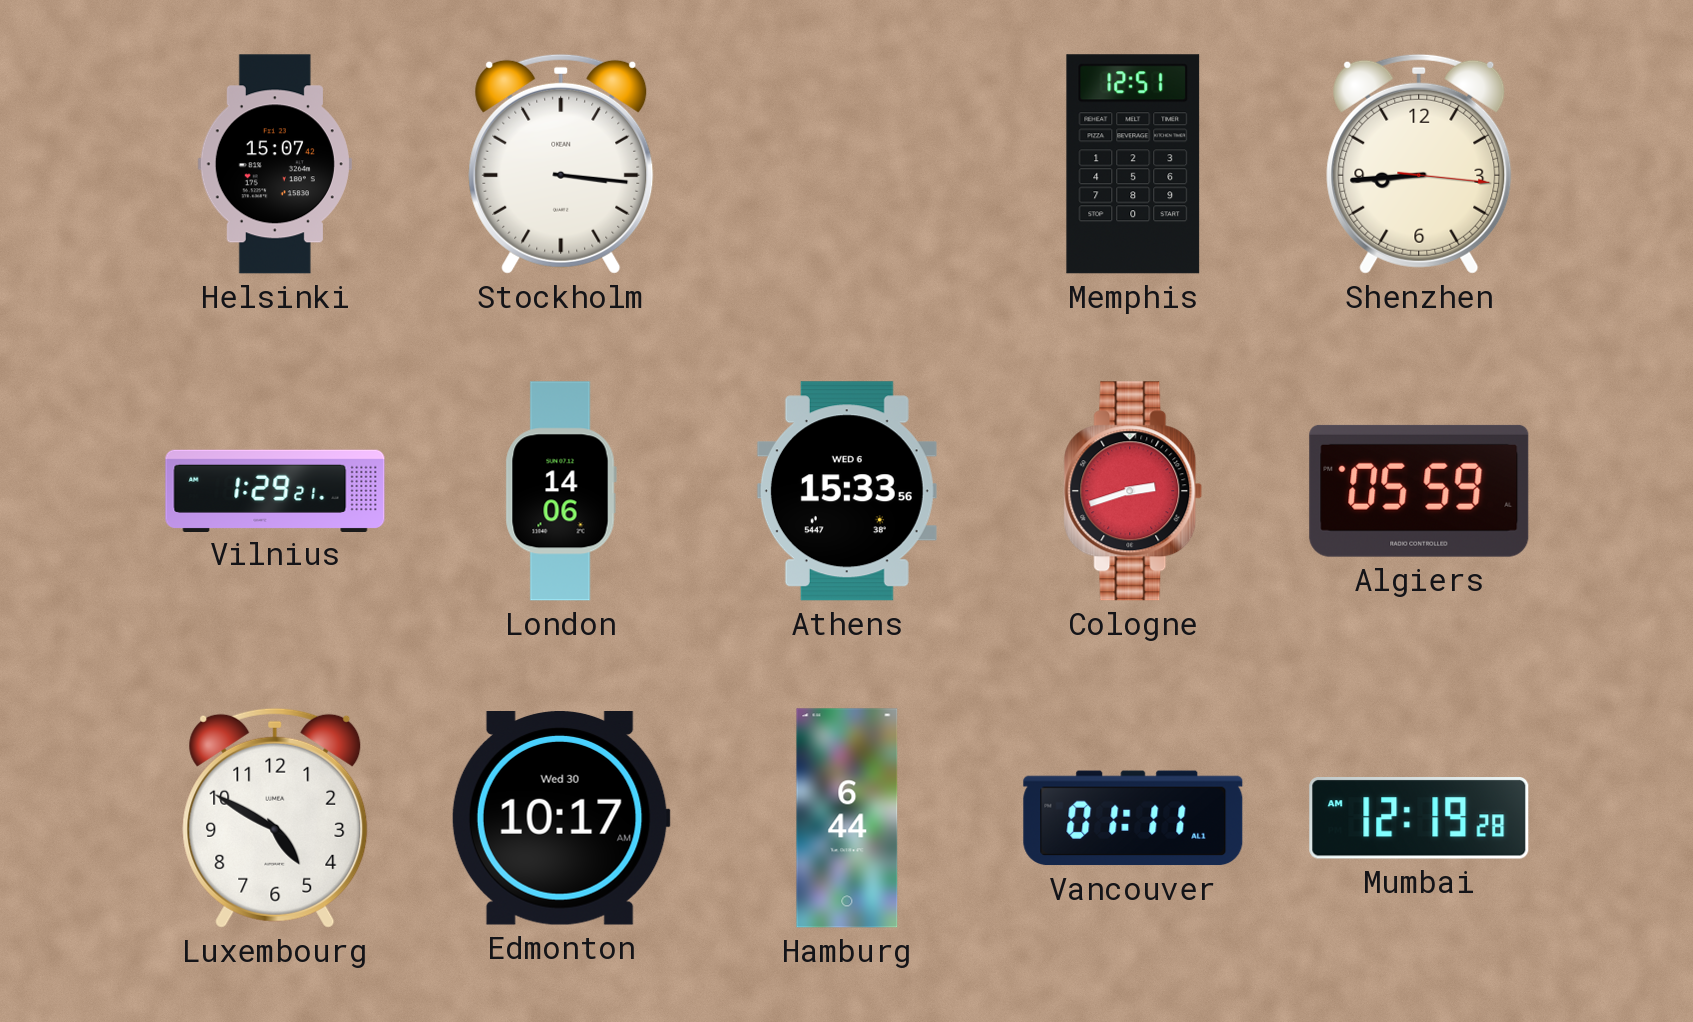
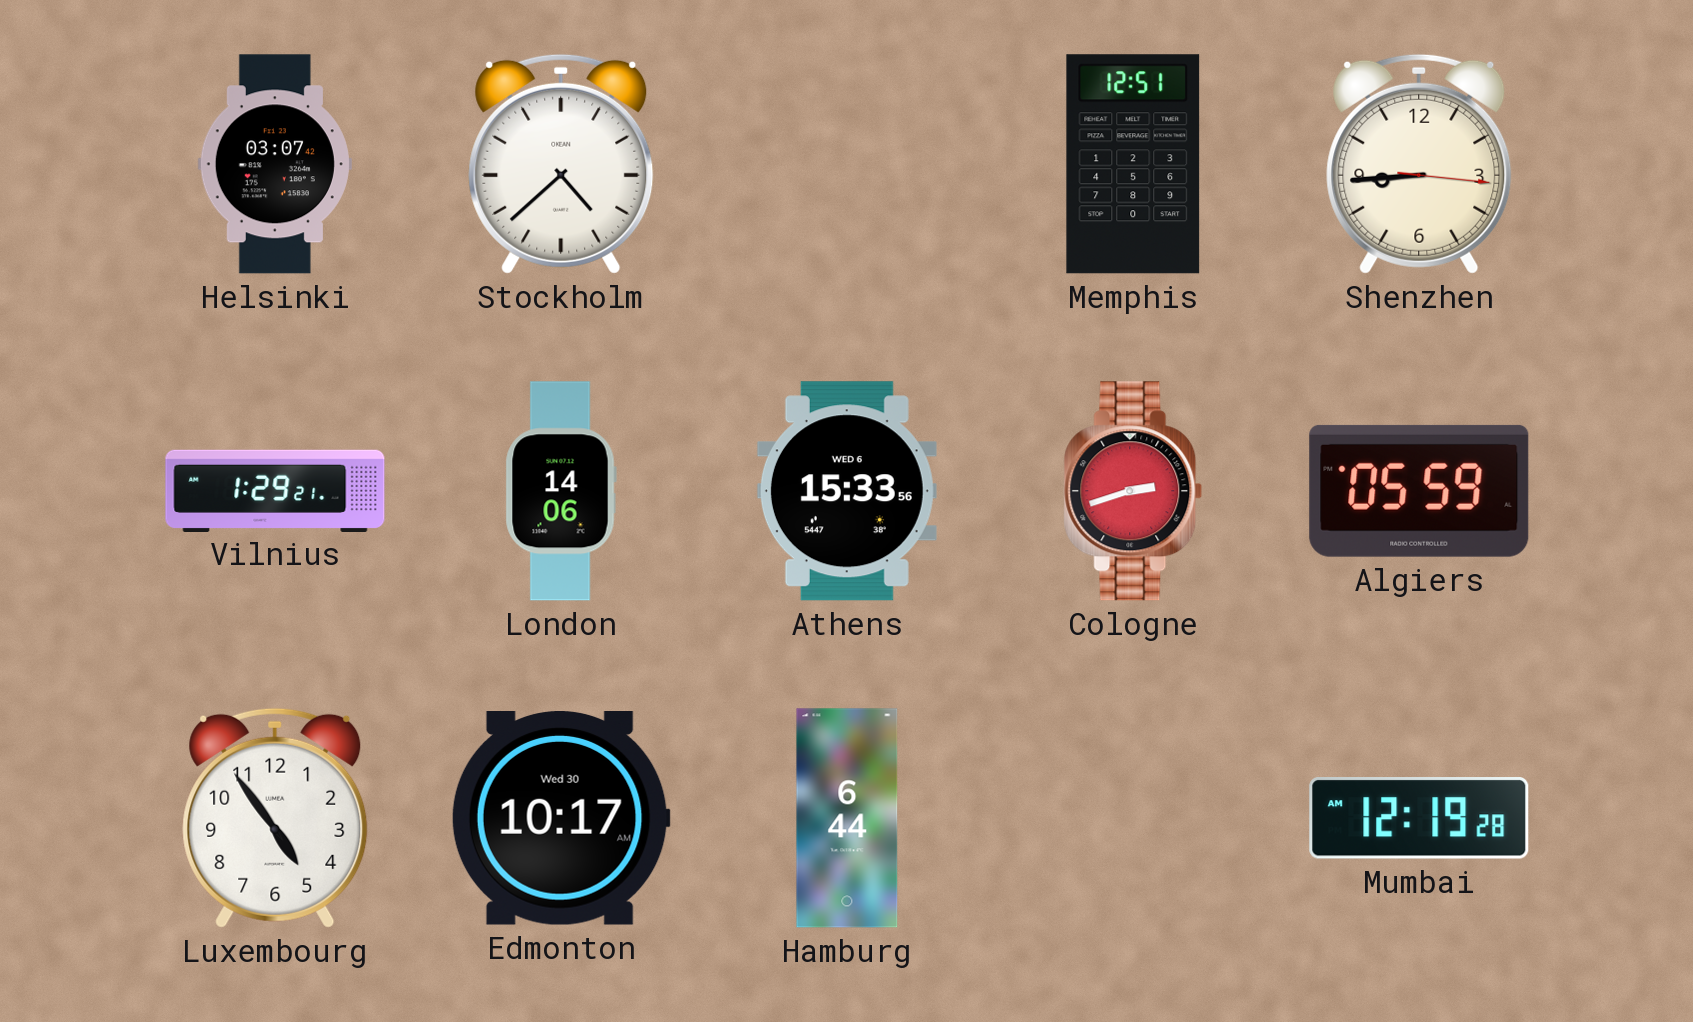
Helsinki: 15:07 -> 03:07
Stockholm: 3:16 -> 4:38
Luxembourg: 4:50 -> 4:54
Vancouver: 01:11 -> none
